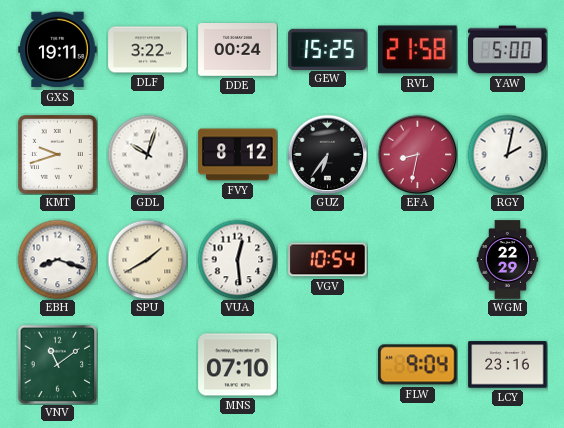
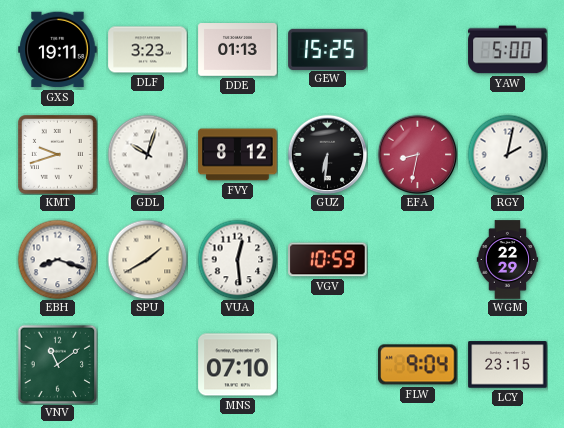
DLF: 3:22 -> 3:23
DDE: 00:24 -> 01:13
RVL: 21:58 -> none
GUZ: 6:36 -> 6:31
VGV: 10:54 -> 10:59
LCY: 23:16 -> 23:15
